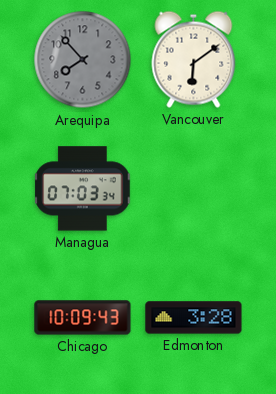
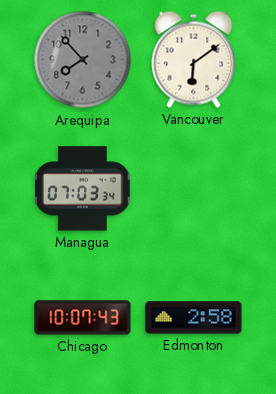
Chicago: 10:09 -> 10:07
Edmonton: 3:28 -> 2:58
